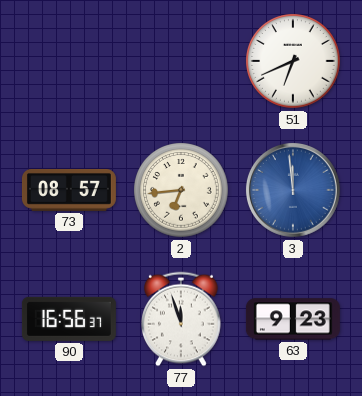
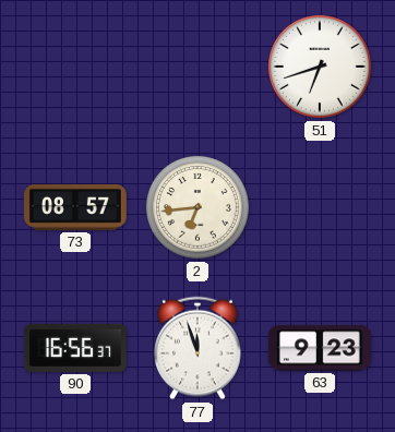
51: 6:41 -> 6:42
3: 11:59 -> none
